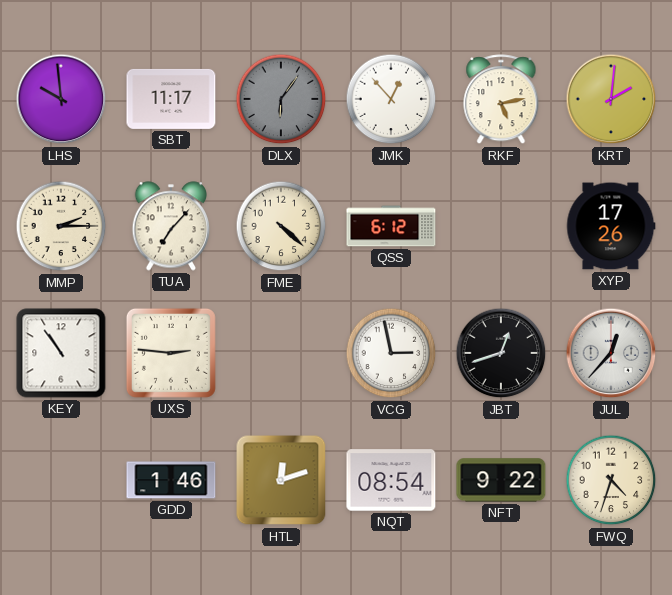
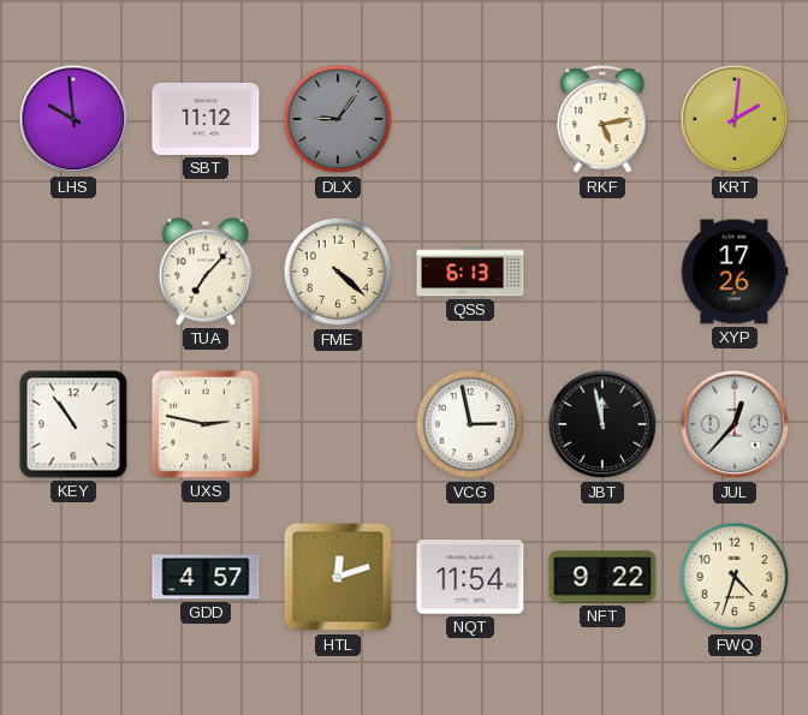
SBT: 11:17 -> 11:12
DLX: 6:06 -> 9:06
JMK: 12:53 -> none
MMP: 2:15 -> none
QSS: 6:12 -> 6:13
UXS: 2:46 -> 2:47
JBT: 12:42 -> 11:58
GDD: 1:46 -> 4:57
NQT: 08:54 -> 11:54
